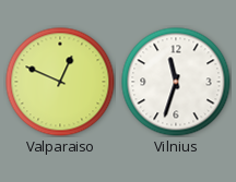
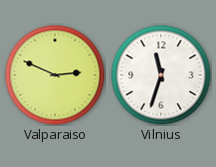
Valparaiso: 12:49 -> 2:49
